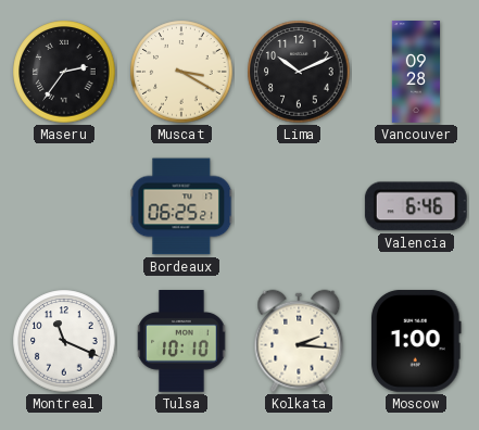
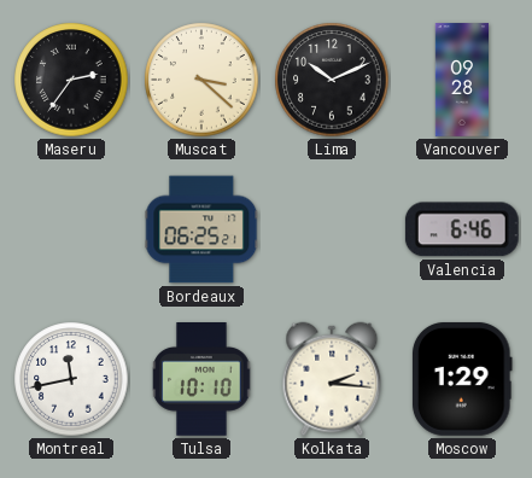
Muscat: 3:20 -> 3:22
Montreal: 11:19 -> 11:43
Moscow: 1:00 -> 1:29
